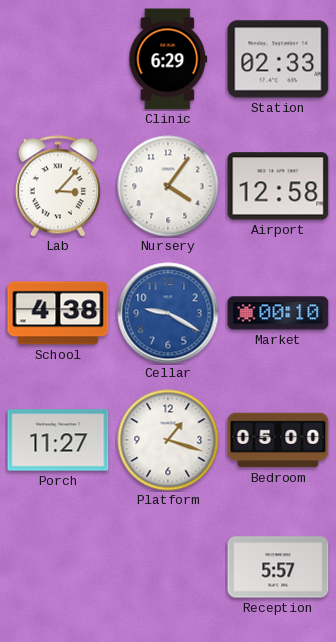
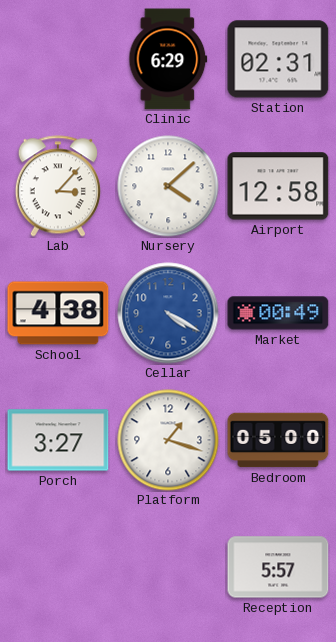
Station: 02:33 -> 02:31
Nursery: 4:06 -> 4:08
Cellar: 9:20 -> 4:20
Market: 00:10 -> 00:49
Porch: 11:27 -> 3:27
